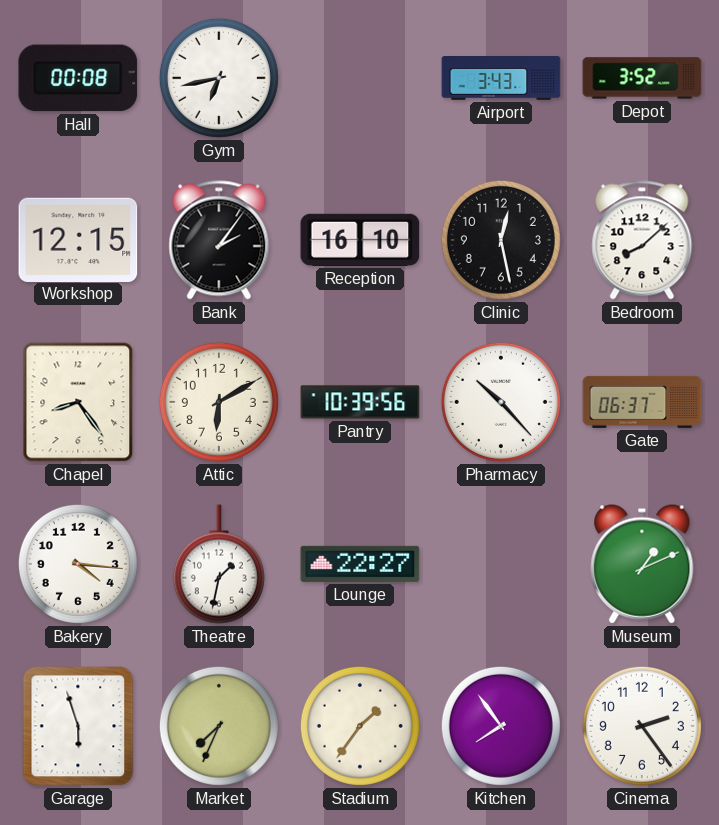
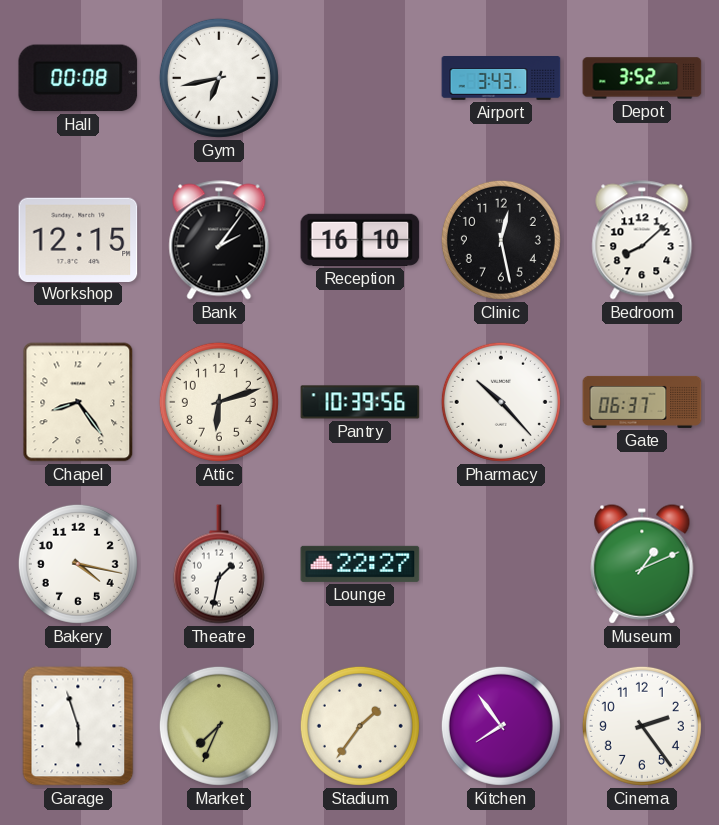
Attic: 6:10 -> 6:12
Bakery: 4:16 -> 4:17
